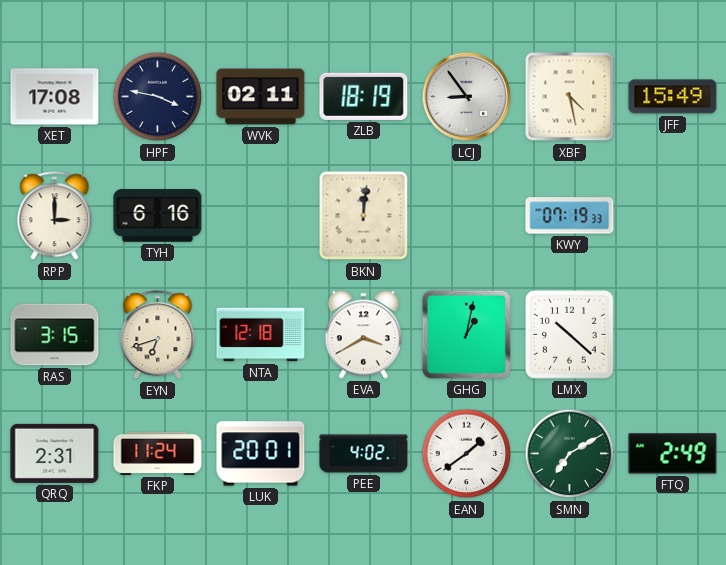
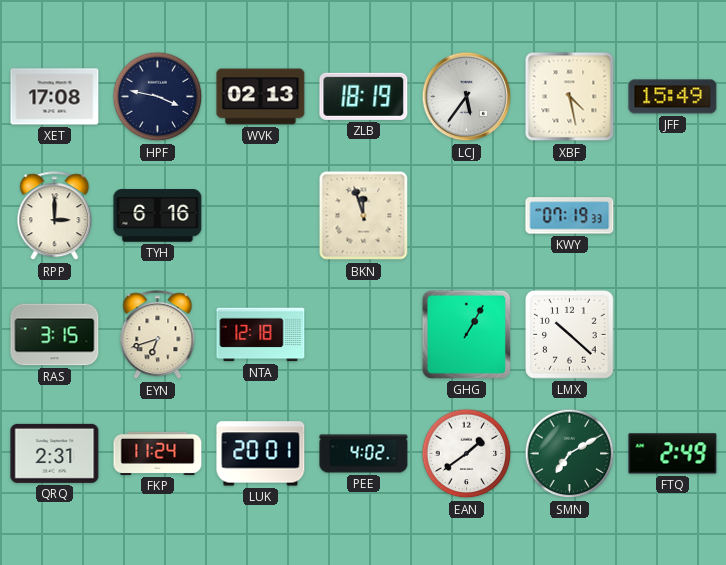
WVK: 02:11 -> 02:13
LCJ: 8:54 -> 5:36
BKN: 12:01 -> 11:57
EVA: 3:40 -> none
GHG: 1:02 -> 1:05
